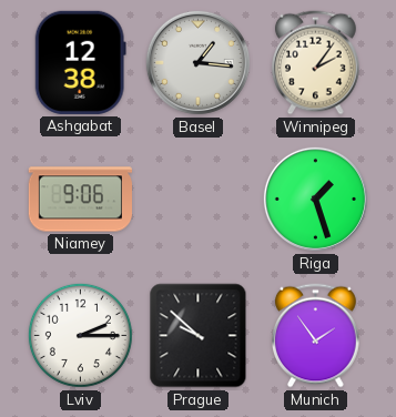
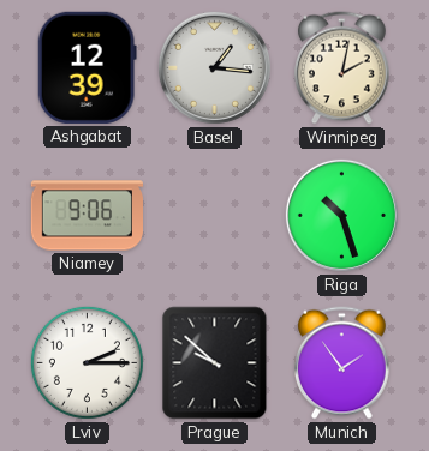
Ashgabat: 12:38 -> 12:39
Winnipeg: 2:06 -> 2:02
Riga: 1:27 -> 10:27
